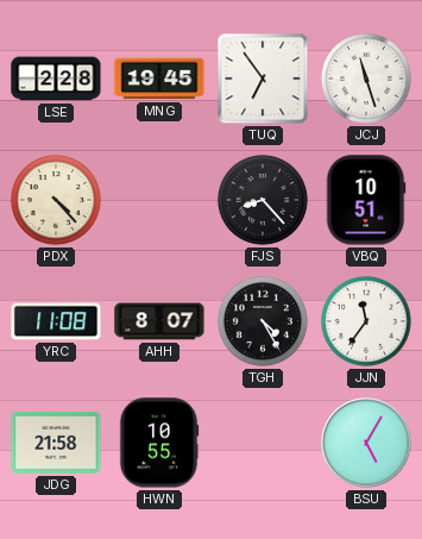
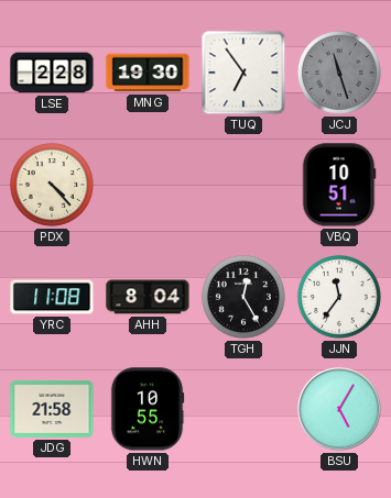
MNG: 19:45 -> 19:30
JCJ dial: white -> grey
FJS: 8:23 -> none
AHH: 8:07 -> 8:04
TGH: 4:25 -> 12:25
